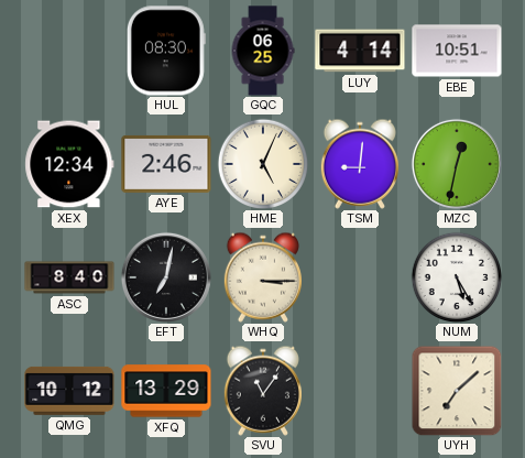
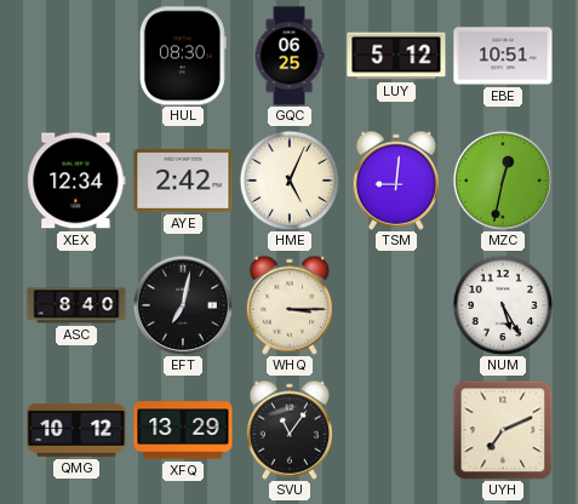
LUY: 4:14 -> 5:12
AYE: 2:46 -> 2:42
UYH: 7:08 -> 7:11
